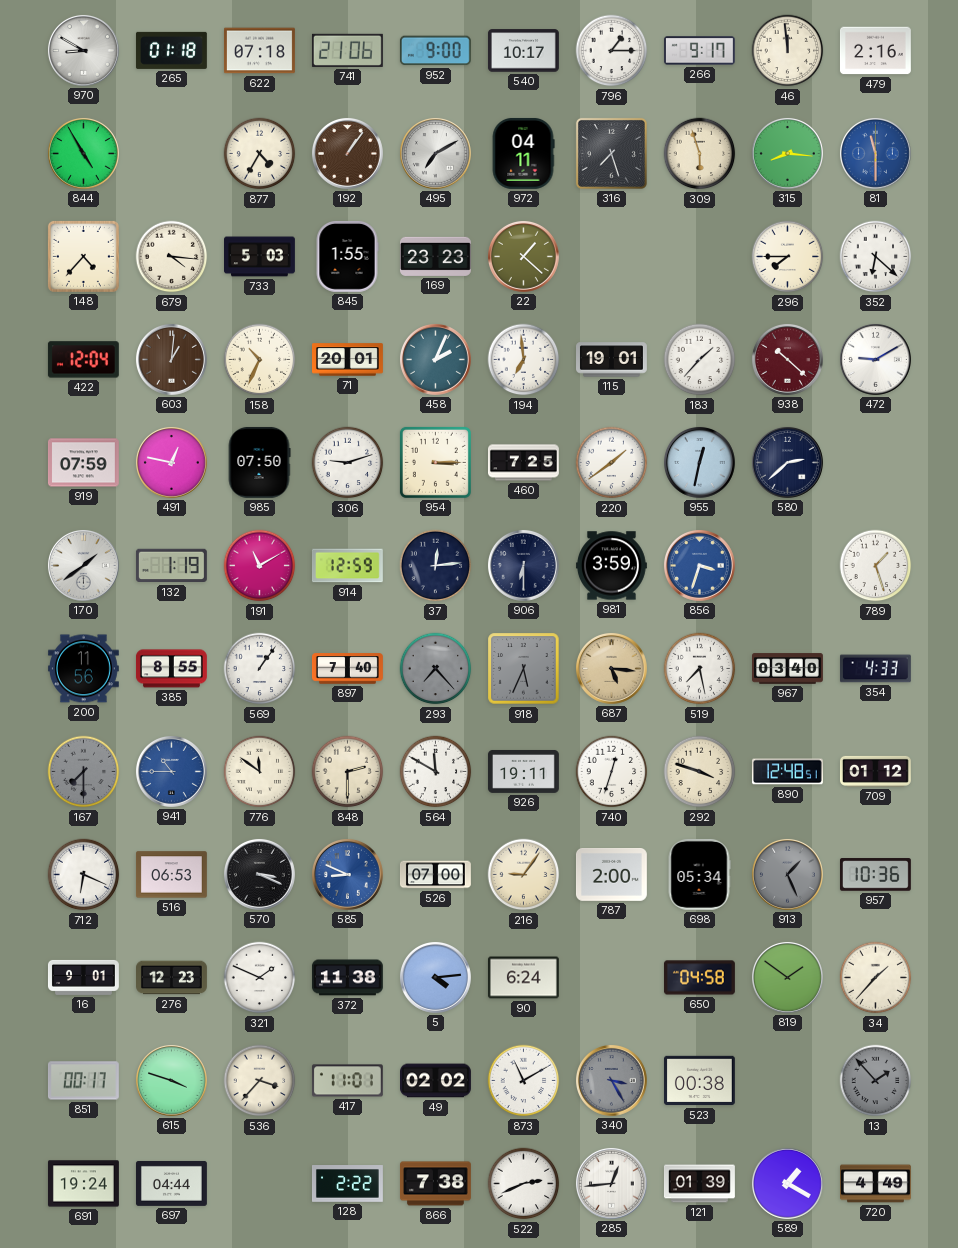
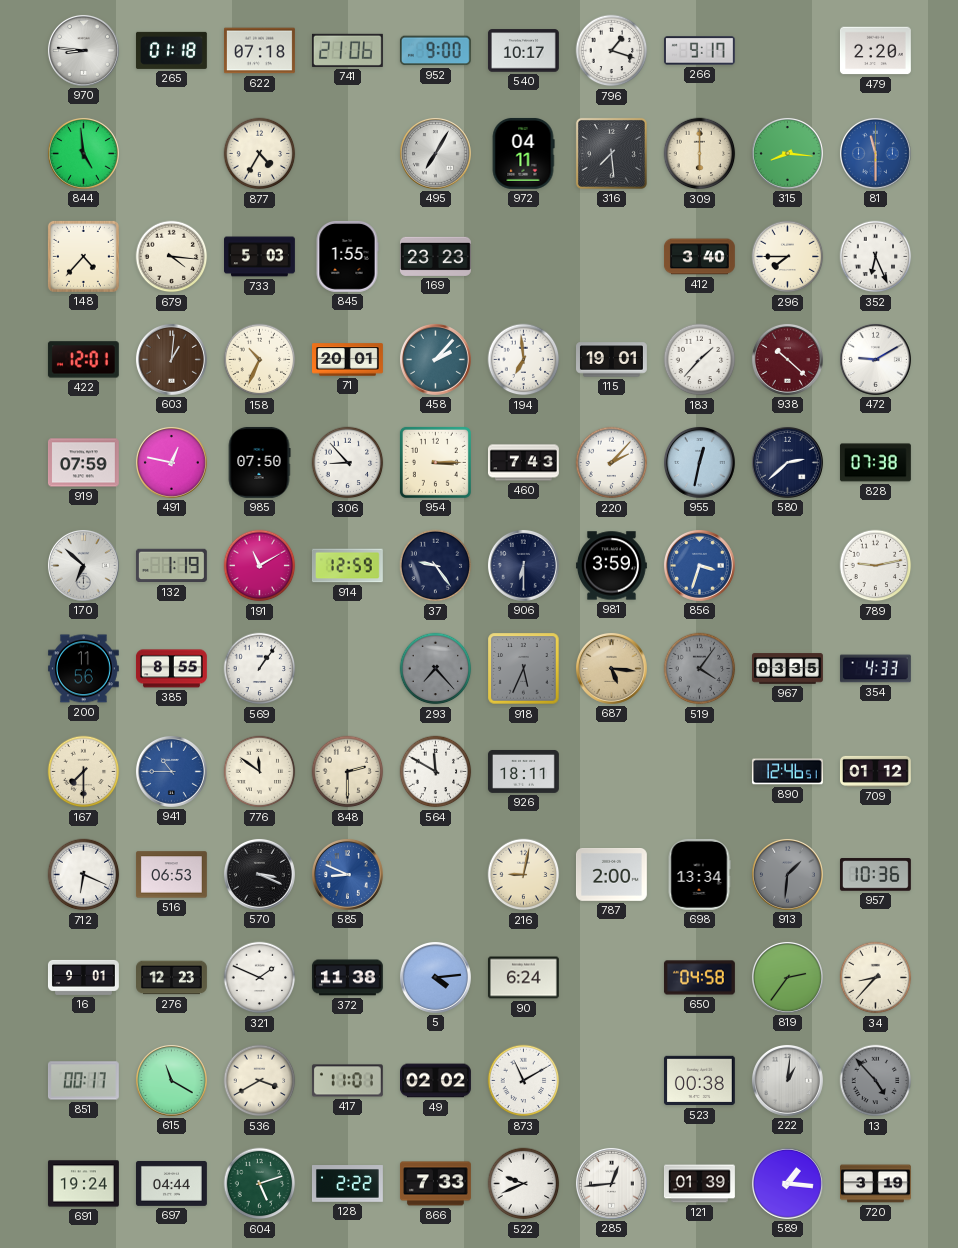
970: 8:50 -> 8:46
796: 1:15 -> 1:18
46: 11:59 -> none
479: 2:16 -> 2:20
844: 4:55 -> 4:59
192: 1:06 -> none
495: 7:10 -> 7:05
316: 7:27 -> 7:29
309: 5:57 -> 6:00
22: 1:22 -> none
412: none -> 3:40
352: 6:22 -> 6:26
422: 12:04 -> 12:01
458: 2:04 -> 2:07
306: 9:12 -> 8:53
460: 7:25 -> 7:43
220: 1:39 -> 2:07
828: none -> 07:38
170: 1:39 -> 6:52
37: 12:14 -> 9:24
789: 1:27 -> 9:13
897: 7:40 -> none
519: 7:28 -> 4:06
519 dial: white -> grey
967: 03:40 -> 03:35
167 dial: grey -> cream
926: 19:11 -> 18:11
740: 12:33 -> none
292: 3:48 -> none
890: 12:48 -> 12:46
526: 07:00 -> none
216: 9:06 -> 9:02
698: 05:34 -> 13:34
913: 1:26 -> 1:31
819: 1:51 -> 2:36
34: 1:37 -> 8:37
615: 3:48 -> 11:20
536: 3:37 -> 3:40
340: 3:25 -> none
222: none -> 1:01
13: 1:53 -> 4:53
604: none -> 5:12
866: 7:38 -> 7:33
522: 2:41 -> 9:41
589: 1:20 -> 1:16
720: 4:49 -> 3:19
